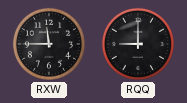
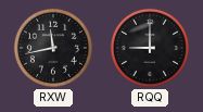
RXW: 11:45 -> 11:43
